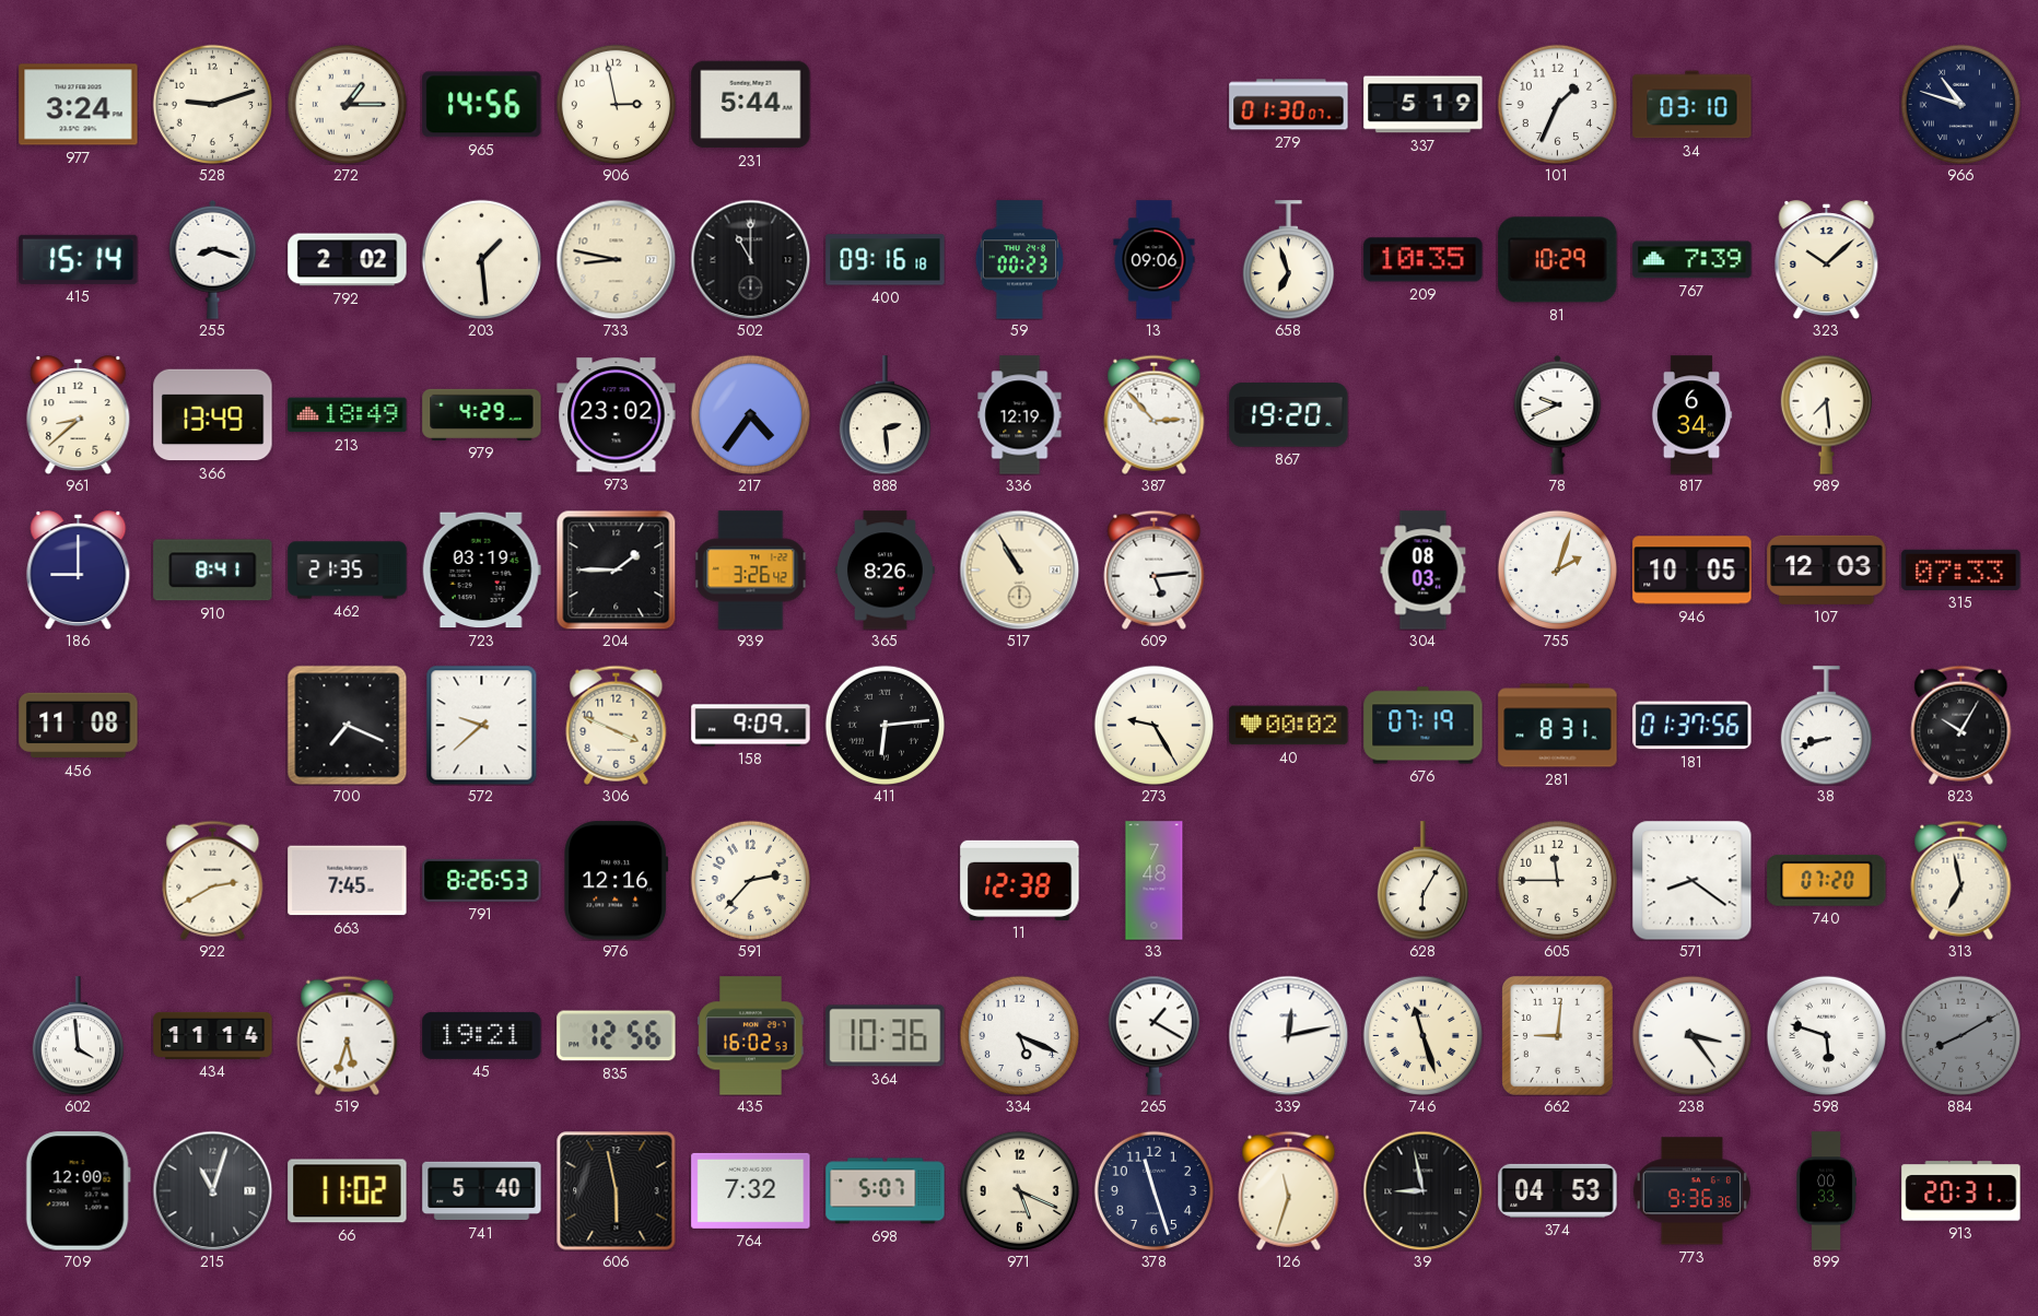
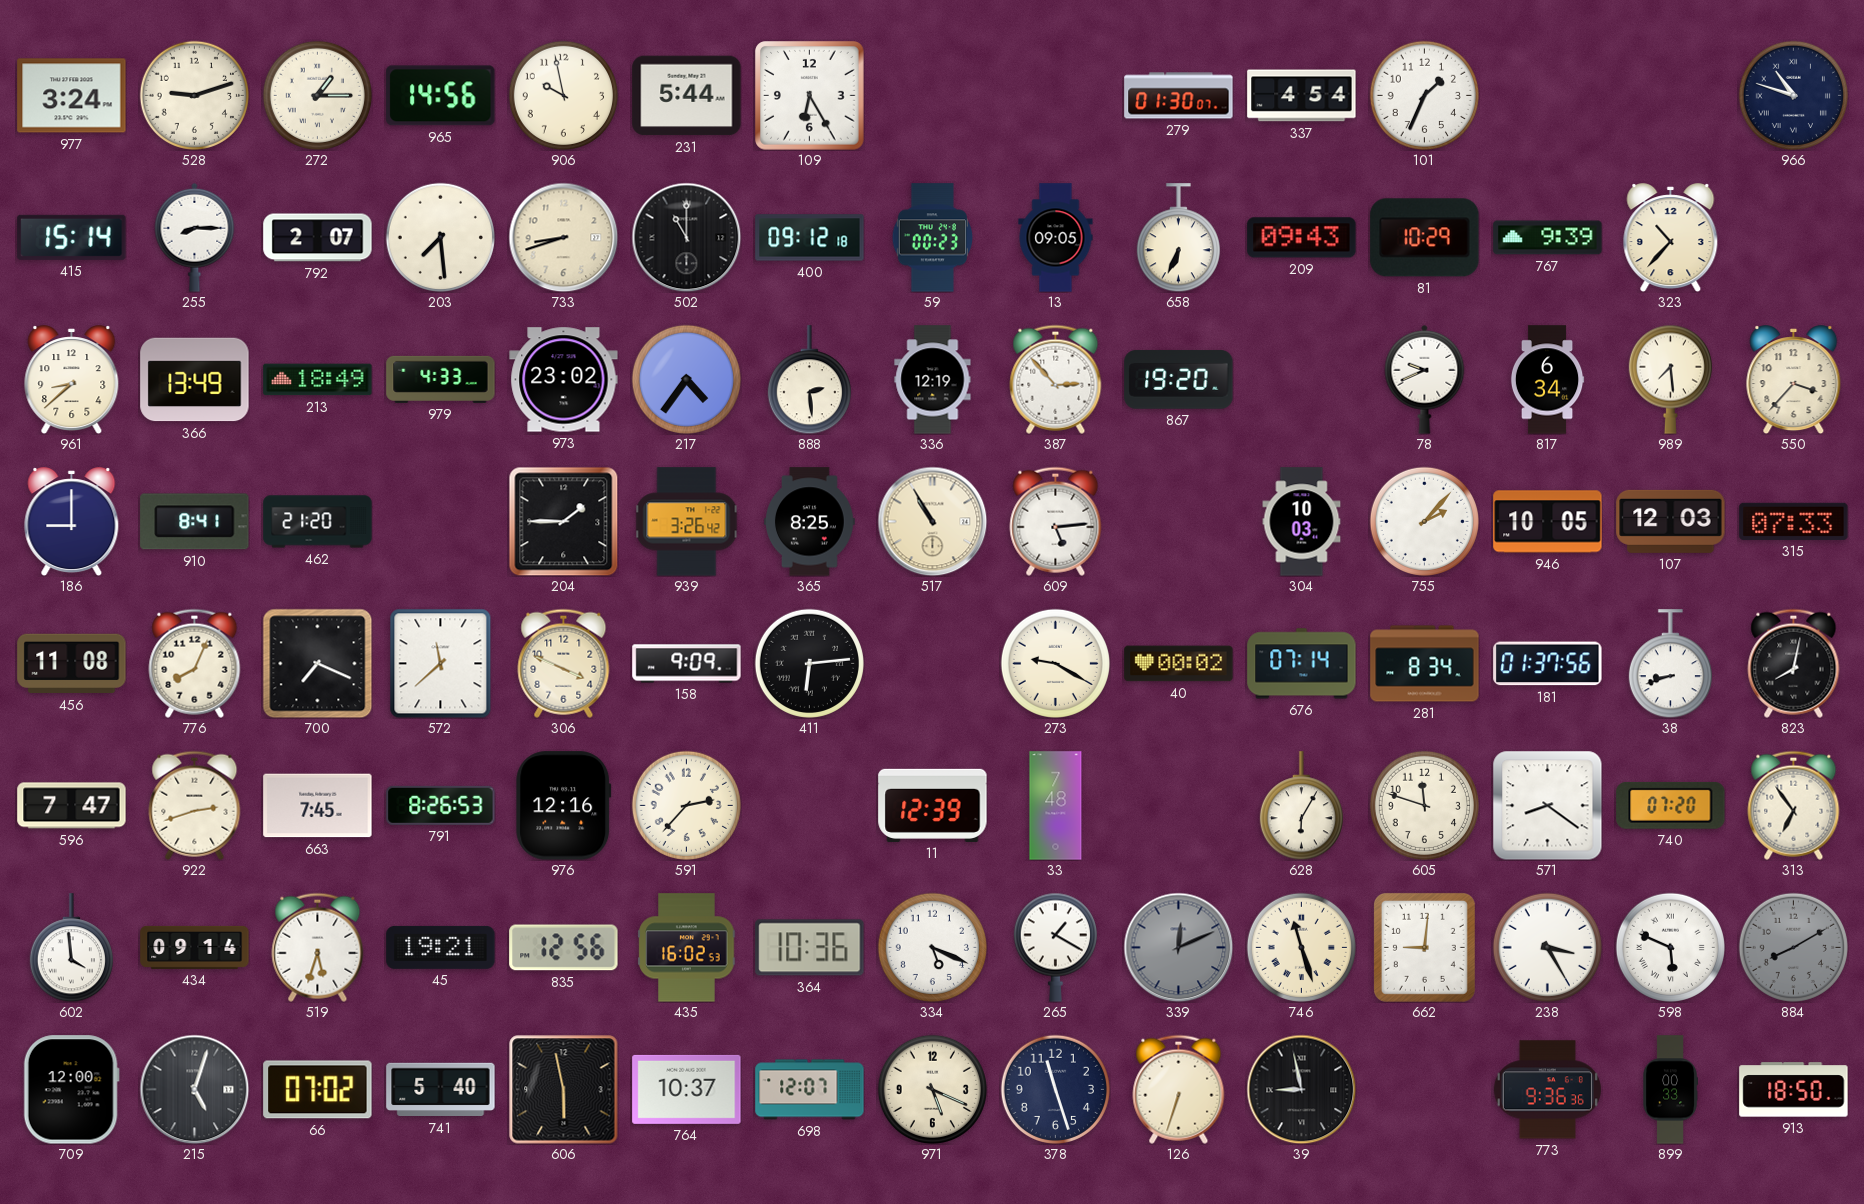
906: 2:58 -> 9:58
109: none -> 6:25
337: 5:19 -> 4:54
34: 03:10 -> none
255: 8:18 -> 8:15
792: 2:02 -> 2:07
203: 1:29 -> 7:29
733: 8:47 -> 8:42
400: 09:16 -> 09:12
13: 09:06 -> 09:05
658: 6:57 -> 6:34
209: 10:35 -> 09:43
767: 7:39 -> 9:39
323: 10:08 -> 10:37
979: 4:29 -> 4:33
550: none -> 3:37
462: 21:35 -> 21:20
723: 03:19 -> none
365: 8:26 -> 8:25
304: 08:03 -> 10:03
755: 2:03 -> 2:07
776: none -> 8:04
572: 9:38 -> 11:38
273: 9:25 -> 9:20
676: 07:19 -> 07:14
281: 8:31 -> 8:34
823: 10:05 -> 8:02
596: none -> 7:47
922: 2:40 -> 2:42
11: 12:38 -> 12:39
605: 11:45 -> 11:48
313: 6:58 -> 6:54
434: 11:14 -> 09:14
339: 12:13 -> 12:11
339 dial: white -> grey
238: 3:24 -> 3:25
598: 5:48 -> 5:49
215: 11:03 -> 5:03
66: 11:02 -> 07:02
764: 7:32 -> 10:37
698: 5:07 -> 12:07
126: 11:33 -> 6:33
374: 04:53 -> none
913: 20:31 -> 18:50
